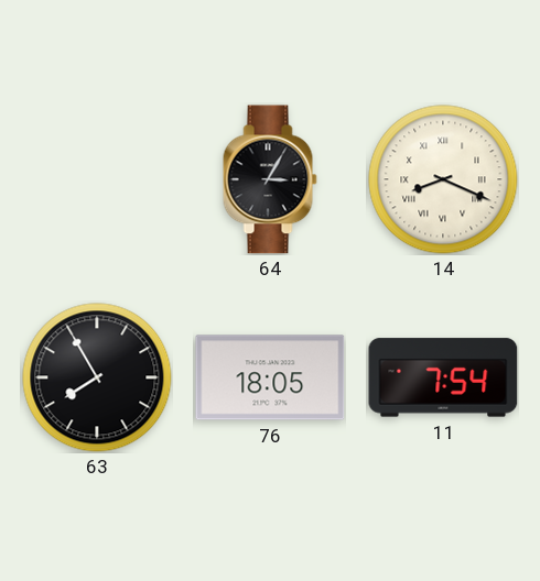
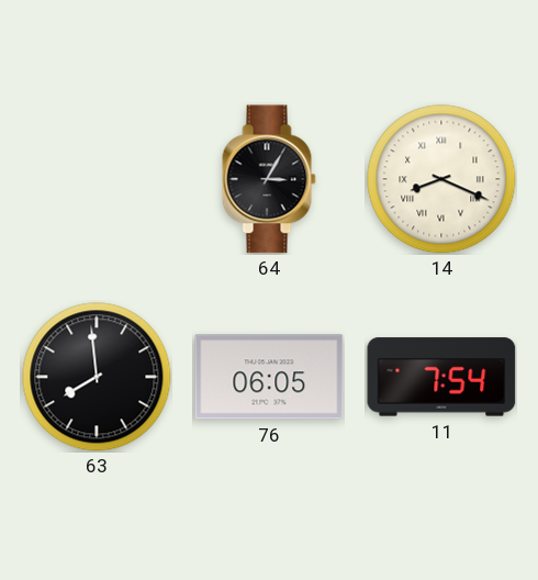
63: 7:55 -> 7:59
76: 18:05 -> 06:05
